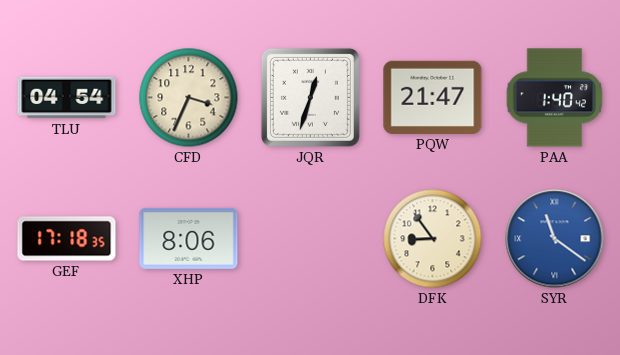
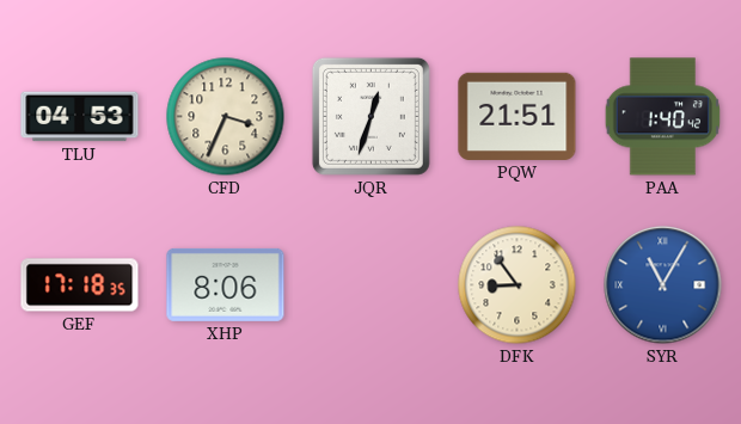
TLU: 04:54 -> 04:53
PQW: 21:47 -> 21:51
SYR: 11:21 -> 11:05
